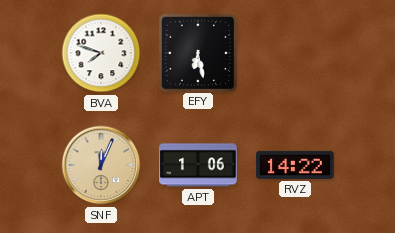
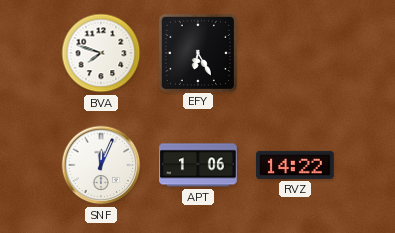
EFY: 6:28 -> 6:25
SNF dial: champagne -> white
